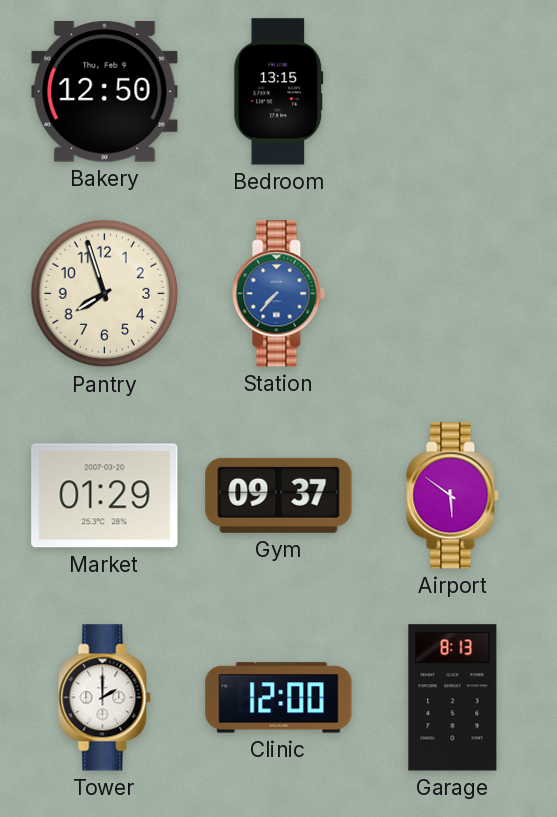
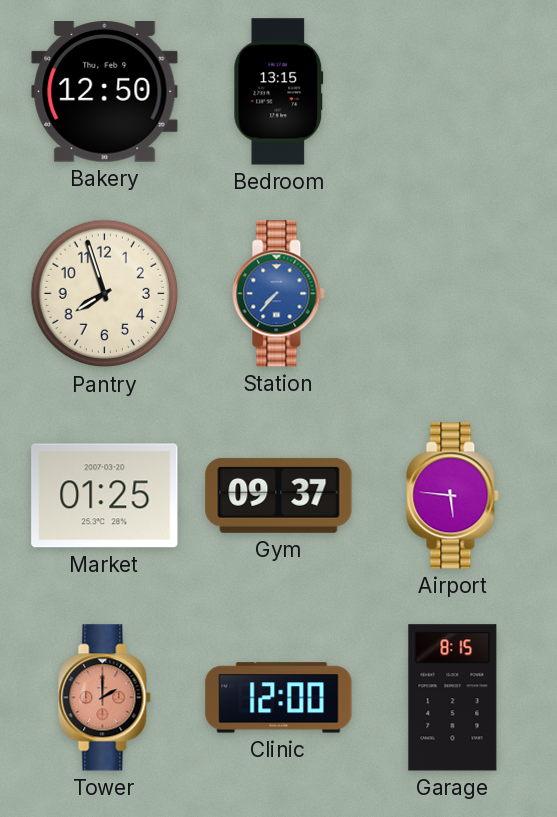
Market: 01:29 -> 01:25
Airport: 5:51 -> 5:46
Tower dial: white -> salmon
Garage: 8:13 -> 8:15
